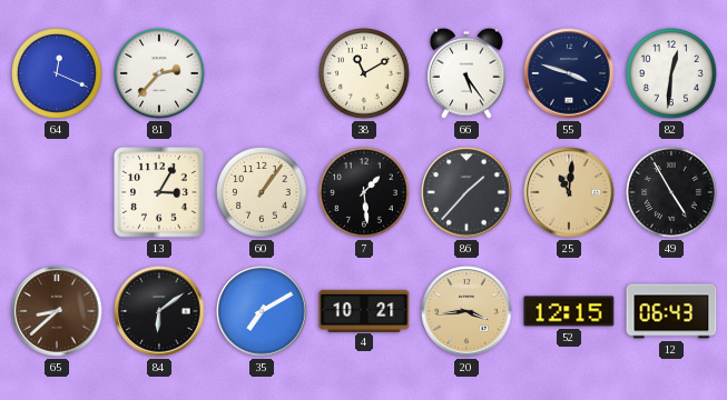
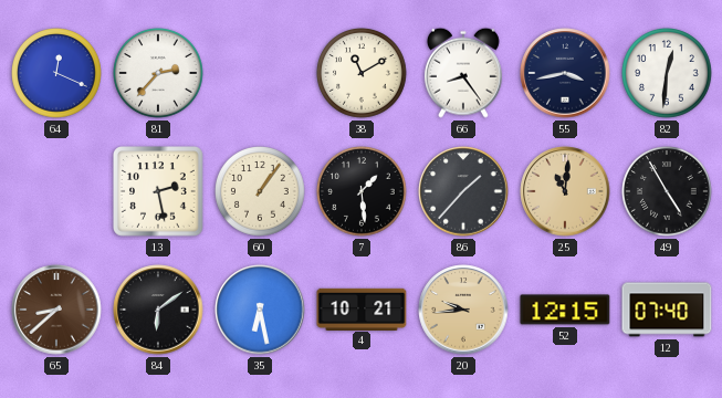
66: 5:24 -> 8:24
55: 3:48 -> 3:43
13: 3:05 -> 2:28
35: 7:10 -> 6:28
20: 3:44 -> 9:44
12: 06:43 -> 07:40
